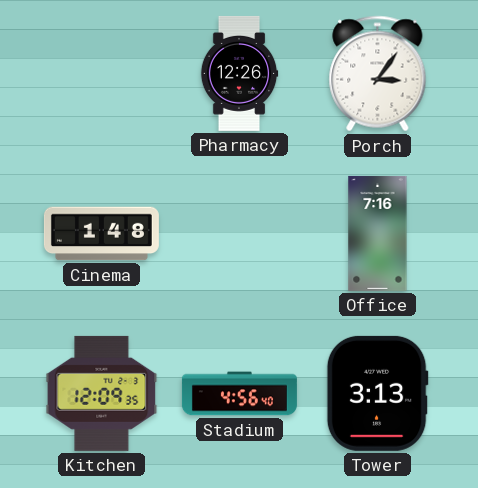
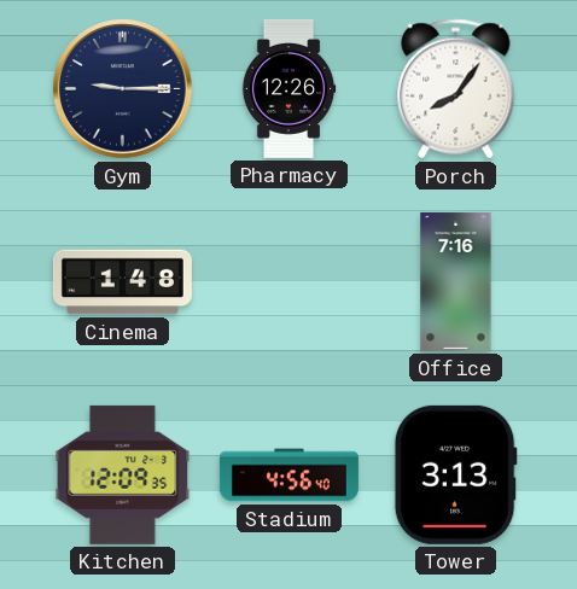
Gym: none -> 9:15
Porch: 3:06 -> 8:06
